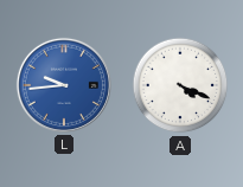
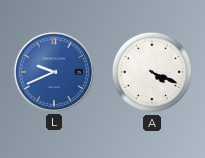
L: 9:44 -> 9:41
